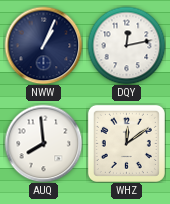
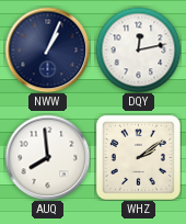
WHZ: 12:09 -> 2:09
